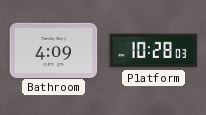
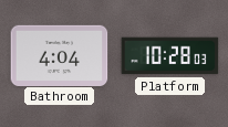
Bathroom: 4:09 -> 4:04
